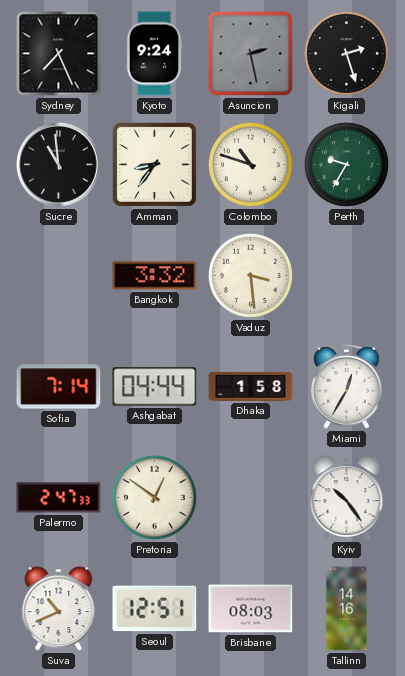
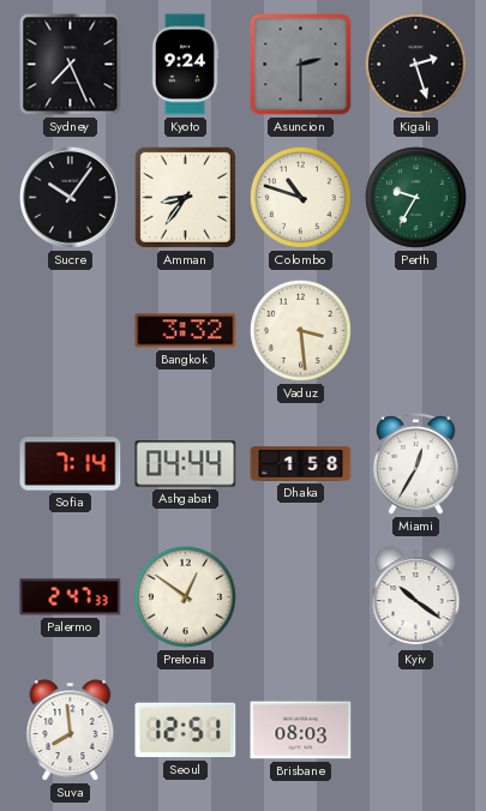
Asuncion: 2:28 -> 2:30
Sucre: 10:59 -> 10:06
Kyiv: 10:24 -> 10:21
Suva: 10:41 -> 7:59
Tallinn: 14:16 -> none
